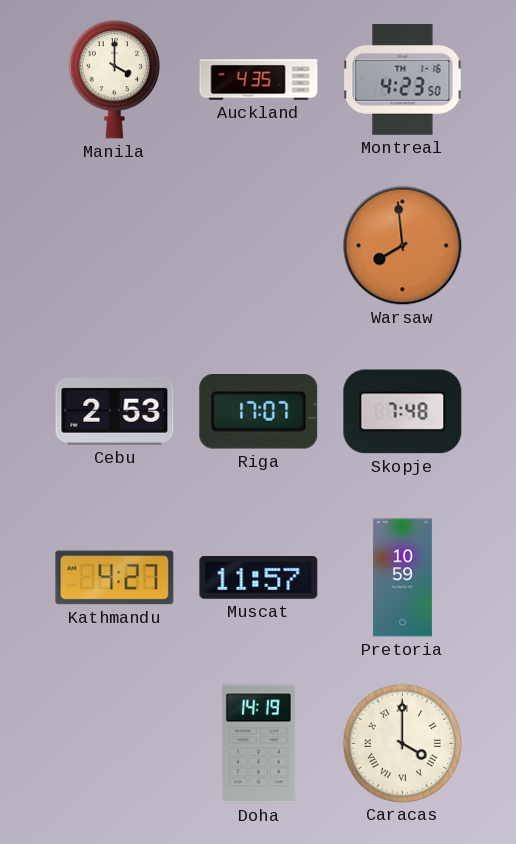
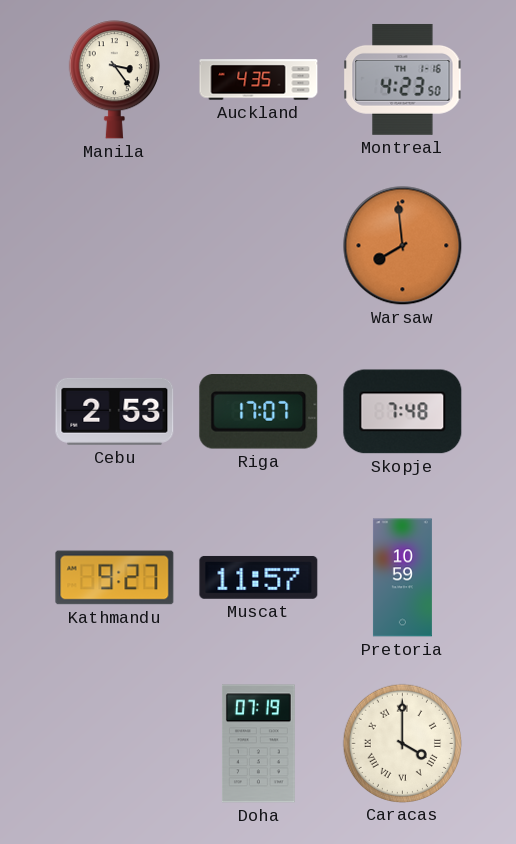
Manila: 4:00 -> 3:24
Kathmandu: 4:27 -> 9:27
Doha: 14:19 -> 07:19
